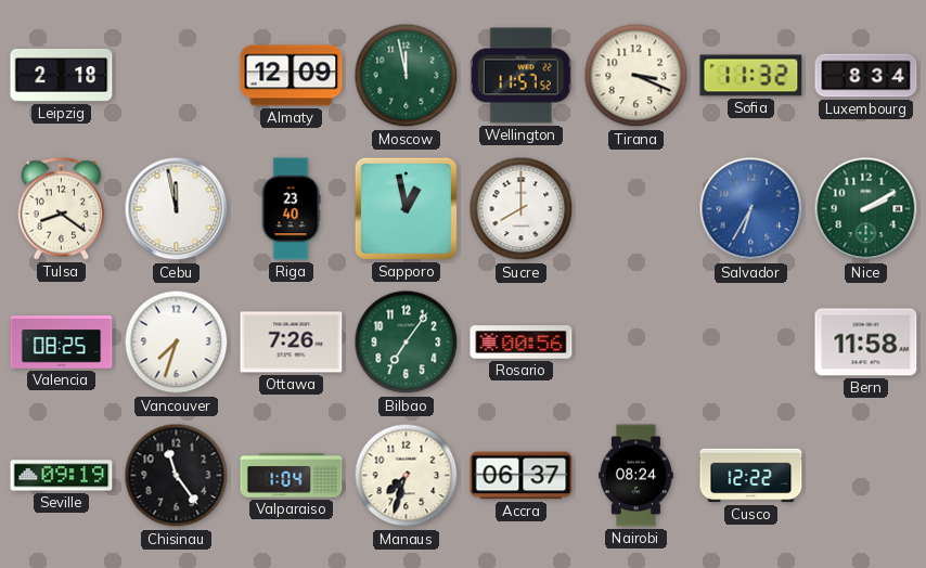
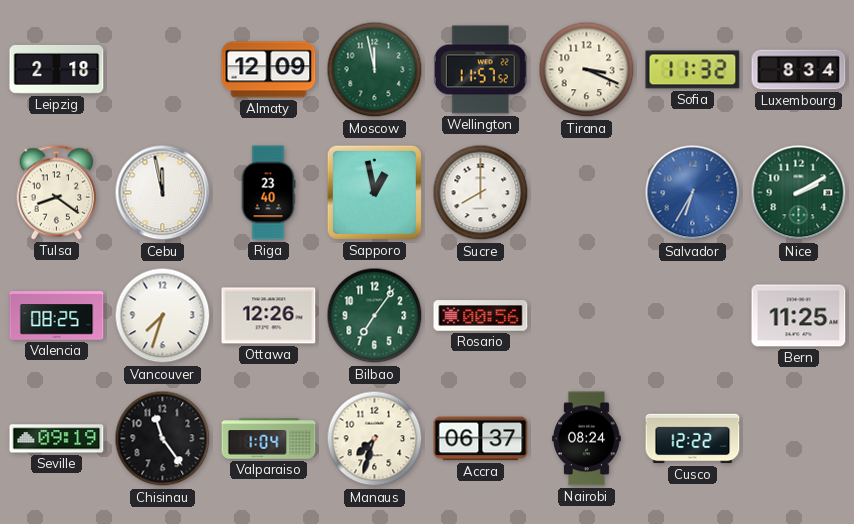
Ottawa: 7:26 -> 12:26
Bern: 11:58 -> 11:25
